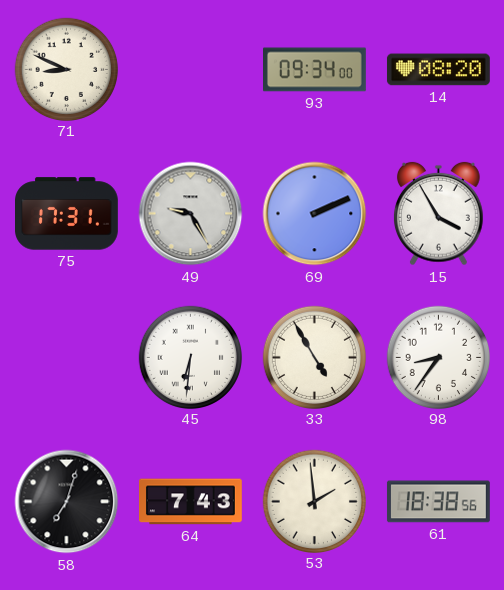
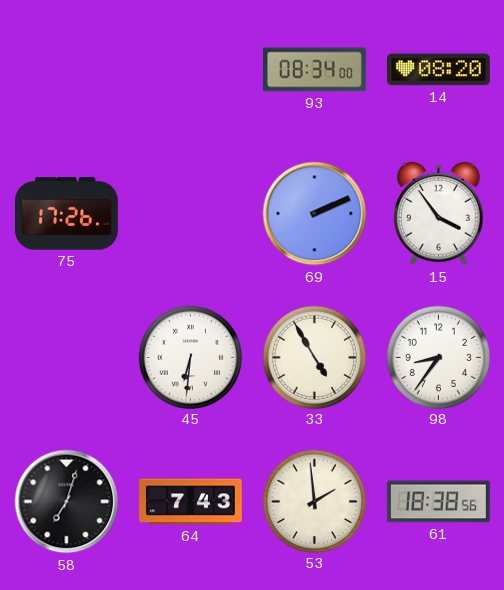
71: 8:49 -> none
93: 09:34 -> 08:34
75: 17:31 -> 17:26
49: 9:25 -> none
15: 3:55 -> 3:54
